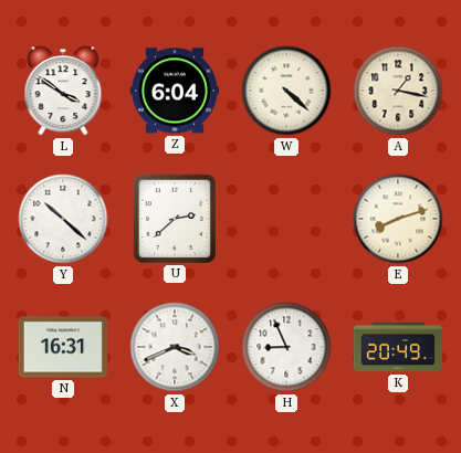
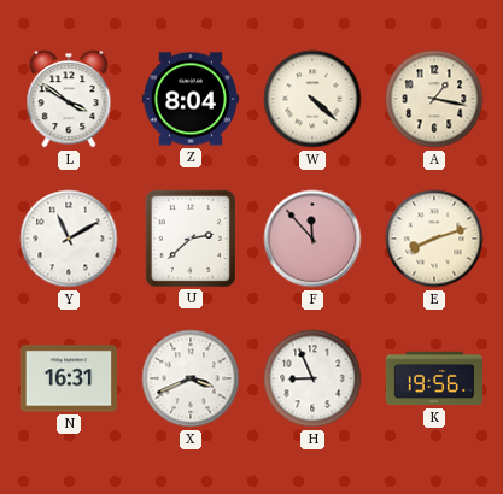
Z: 6:04 -> 8:04
Y: 10:22 -> 11:10
F: none -> 11:53
K: 20:49 -> 19:56
